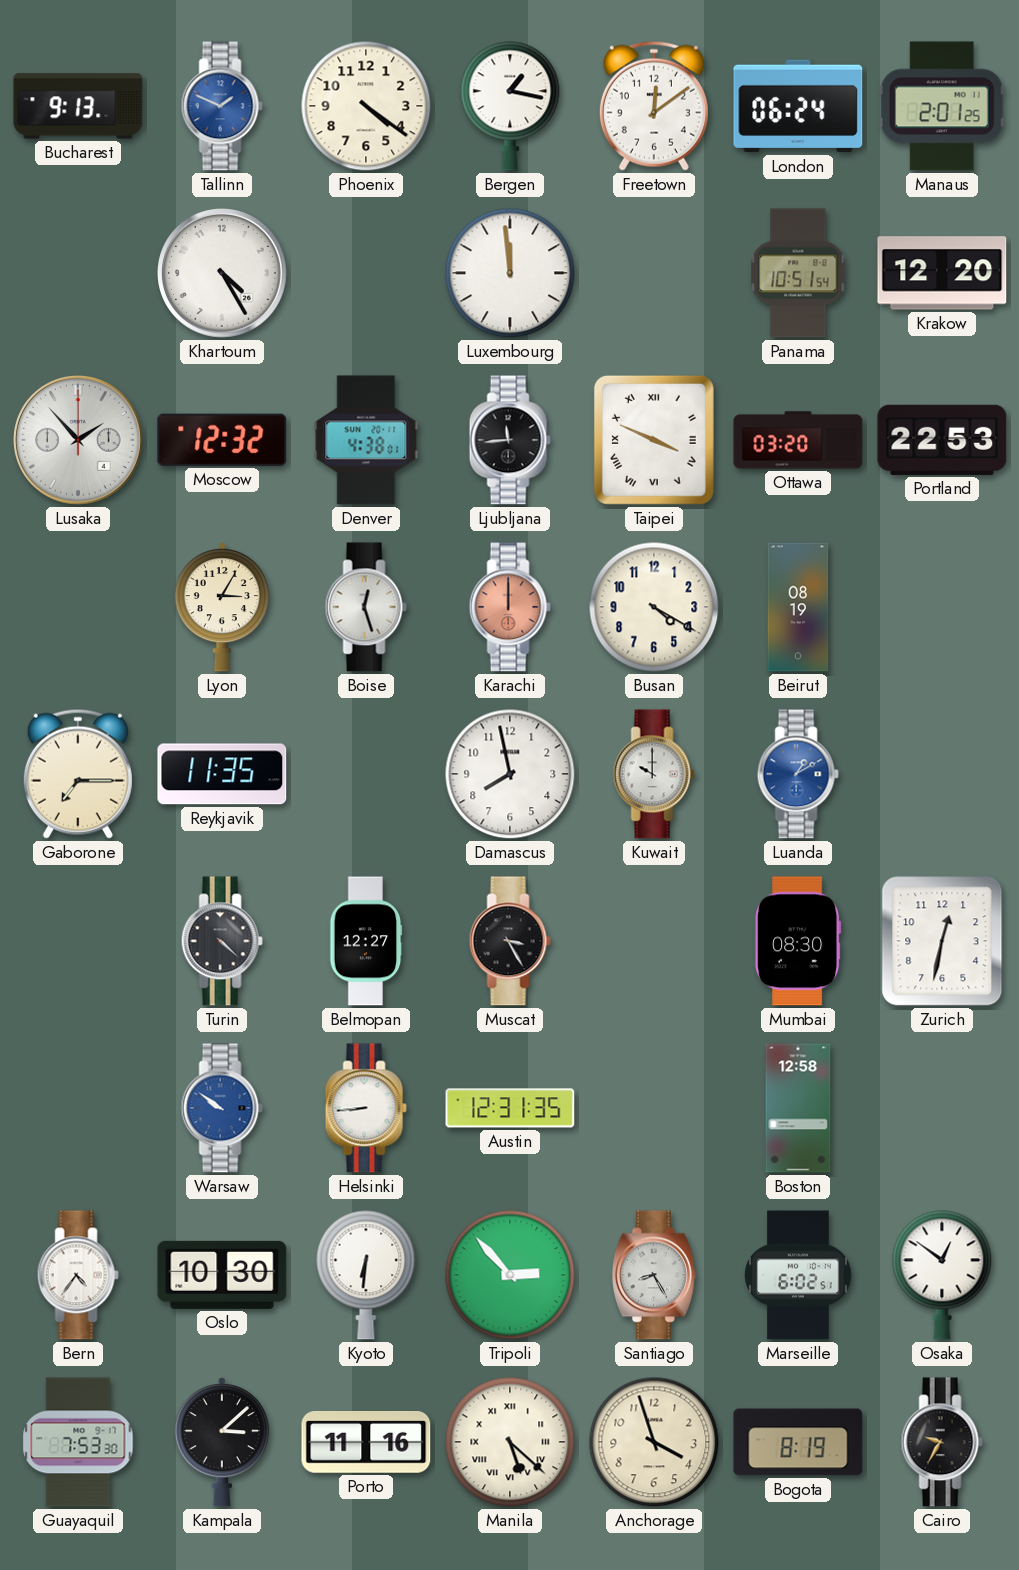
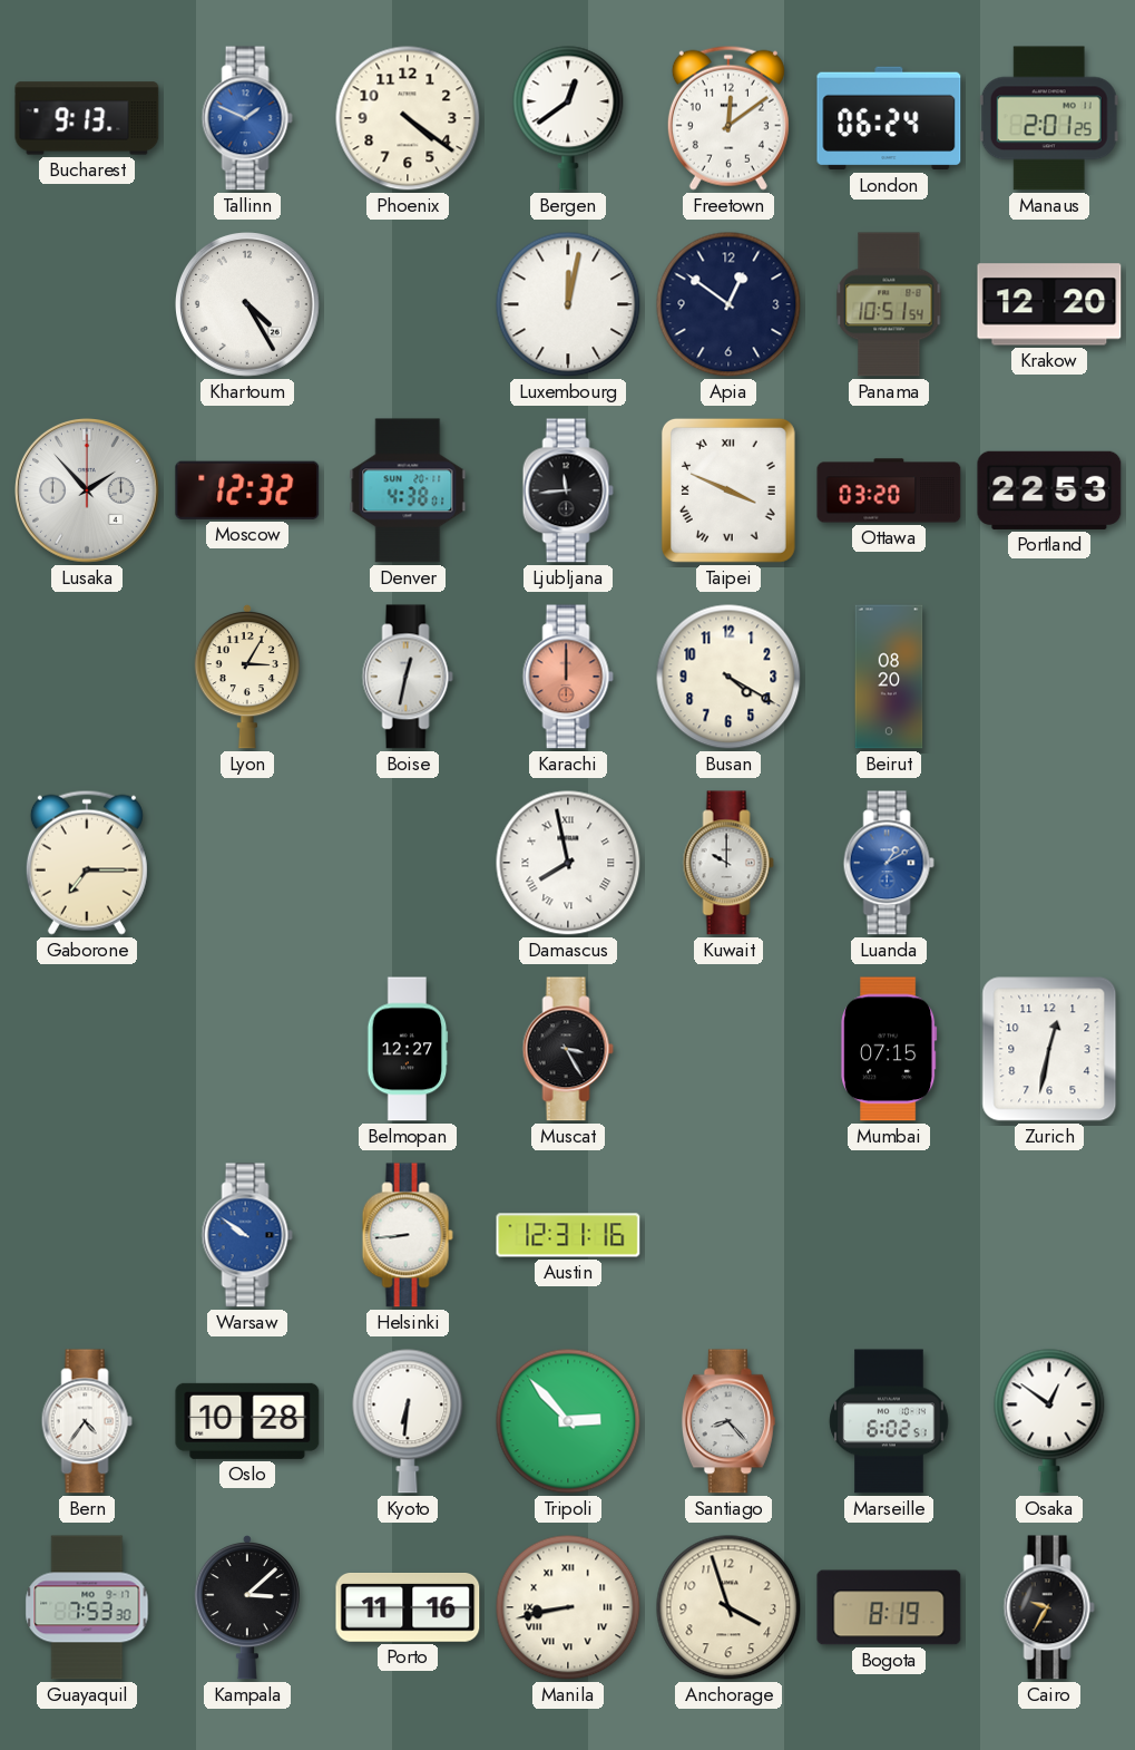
Bergen: 1:17 -> 12:39
Luxembourg: 11:59 -> 12:02
Apia: none -> 12:51
Boise: 12:27 -> 12:32
Beirut: 08:19 -> 08:20
Reykjavik: 11:35 -> none
Damascus numerals: Arabic -> Roman
Turin: 4:22 -> none
Mumbai: 08:30 -> 07:15
Austin: 12:31:35 -> 12:31:16
Boston: 12:58 -> none
Oslo: 10:30 -> 10:28
Santiago: 8:25 -> 8:23
Manila: 5:22 -> 8:43
